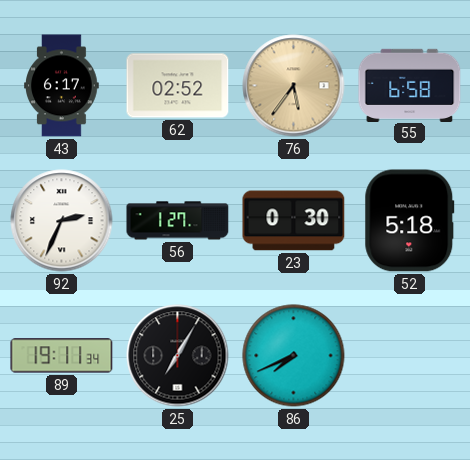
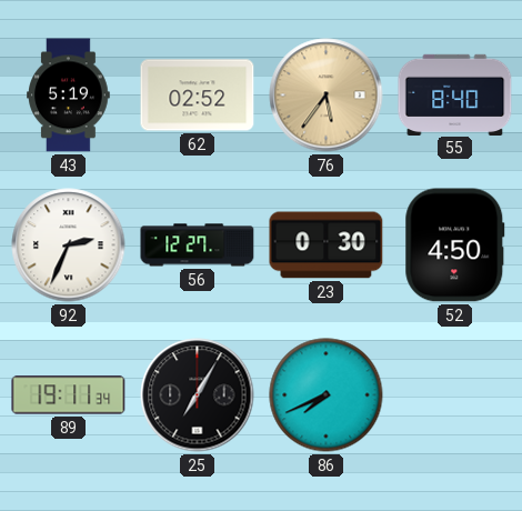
43: 6:17 -> 5:19
55: 6:58 -> 8:40
56: 1:27 -> 12:27
52: 5:18 -> 4:50
